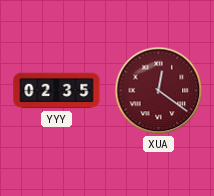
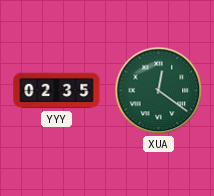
XUA dial: burgundy -> green
